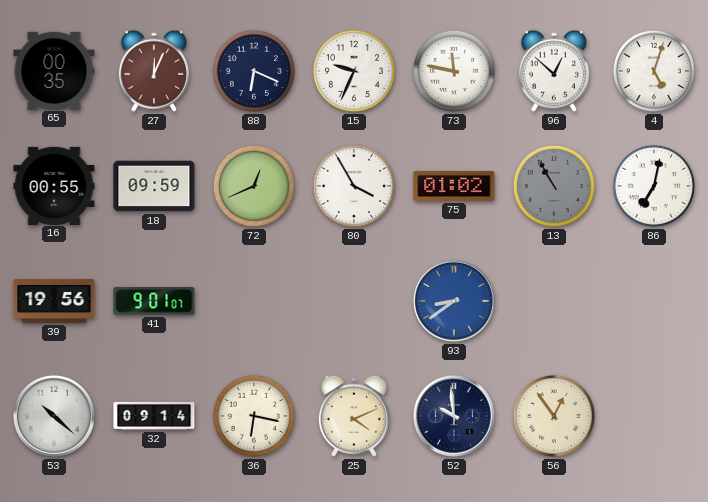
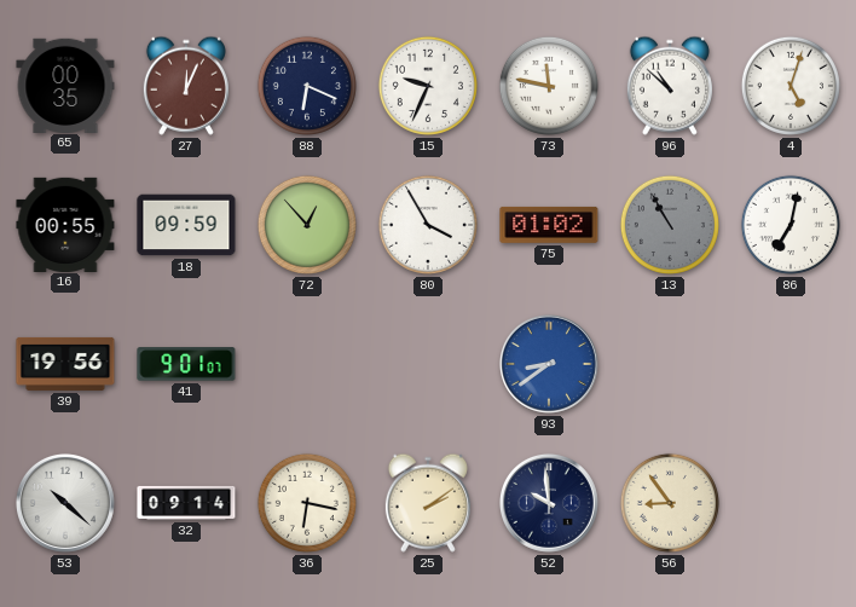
96: 12:52 -> 10:52
72: 12:41 -> 12:53
25: 4:11 -> 2:09
56: 12:54 -> 8:54
